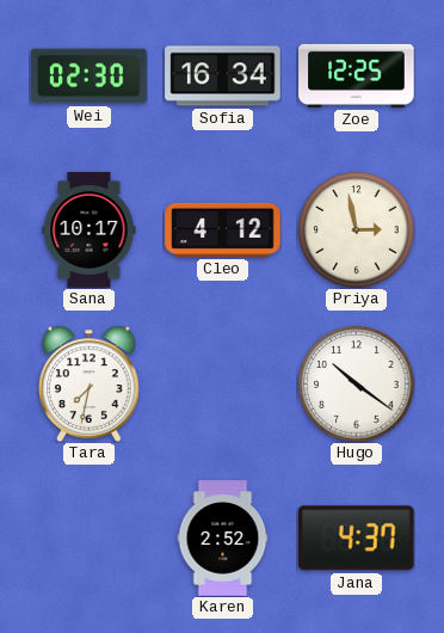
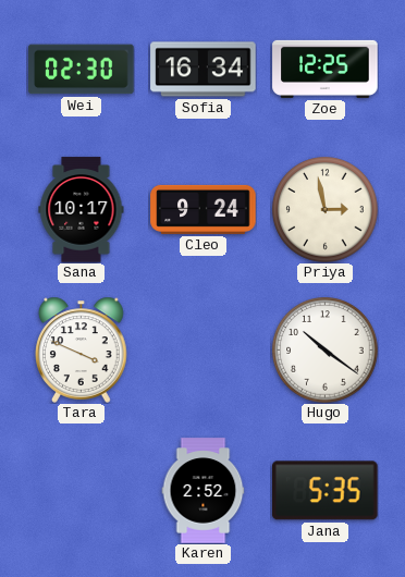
Cleo: 4:12 -> 9:24
Tara: 7:32 -> 3:49
Jana: 4:37 -> 5:35
